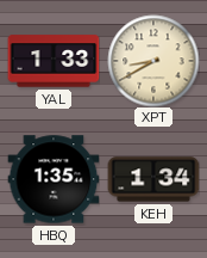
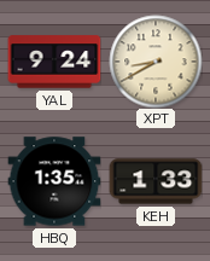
YAL: 1:33 -> 9:24
KEH: 1:34 -> 1:33
